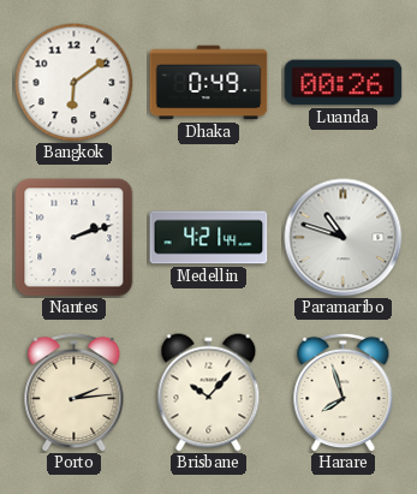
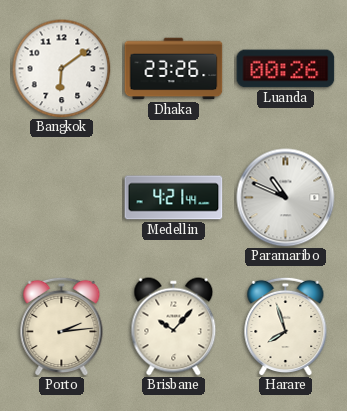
Dhaka: 0:49 -> 23:26
Nantes: 2:12 -> none
Paramaribo: 10:48 -> 10:49
